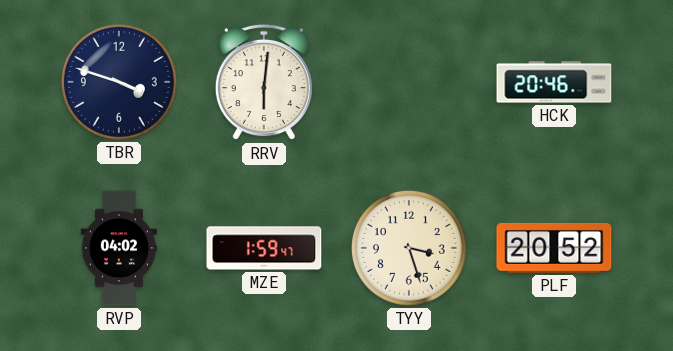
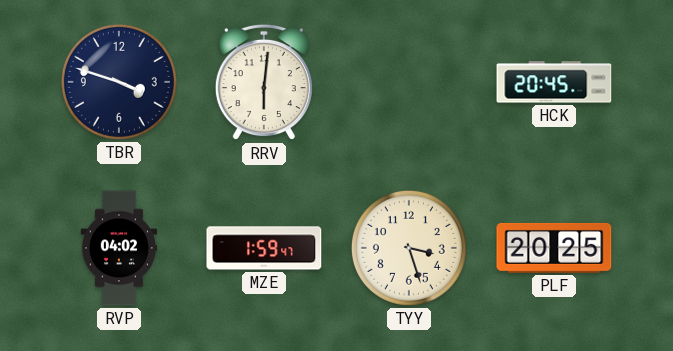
HCK: 20:46 -> 20:45
PLF: 20:52 -> 20:25
